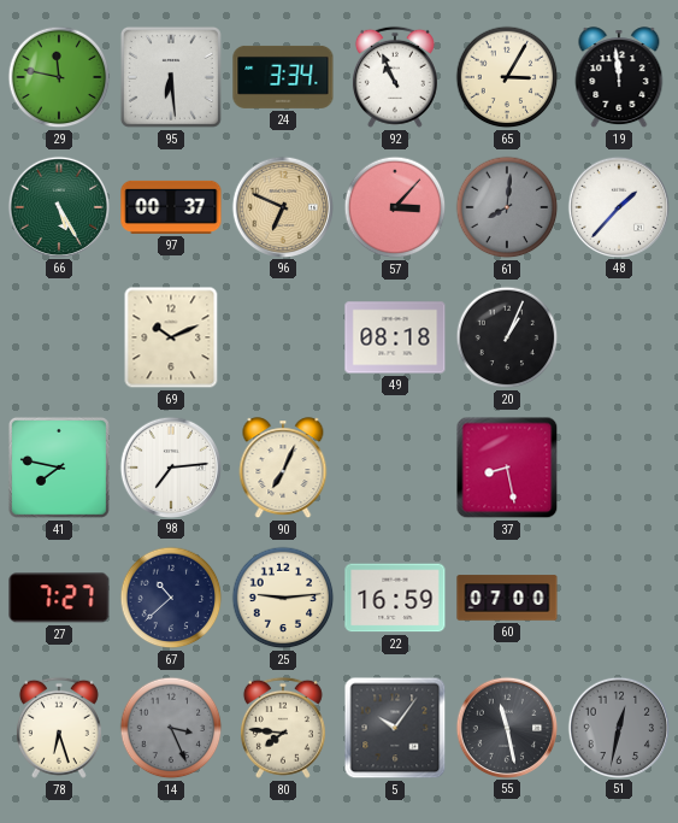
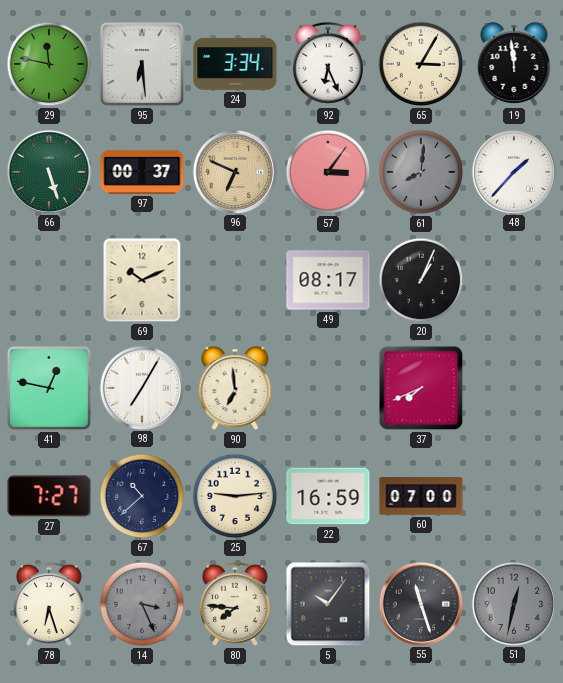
92: 10:56 -> 6:26
66: 5:25 -> 5:27
57: 3:07 -> 3:06
49: 08:18 -> 08:17
41: 7:47 -> 12:47
98: 7:14 -> 7:05
90: 7:04 -> 6:59
37: 8:28 -> 7:41
55: 11:28 -> 11:27
